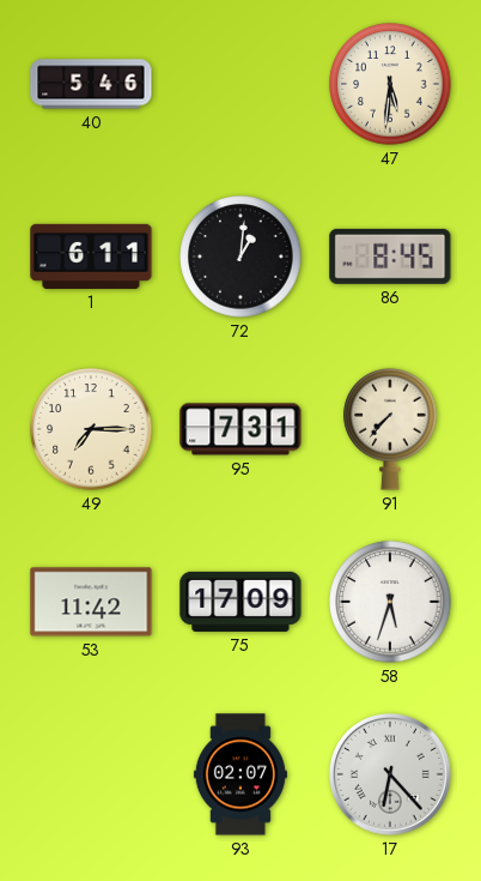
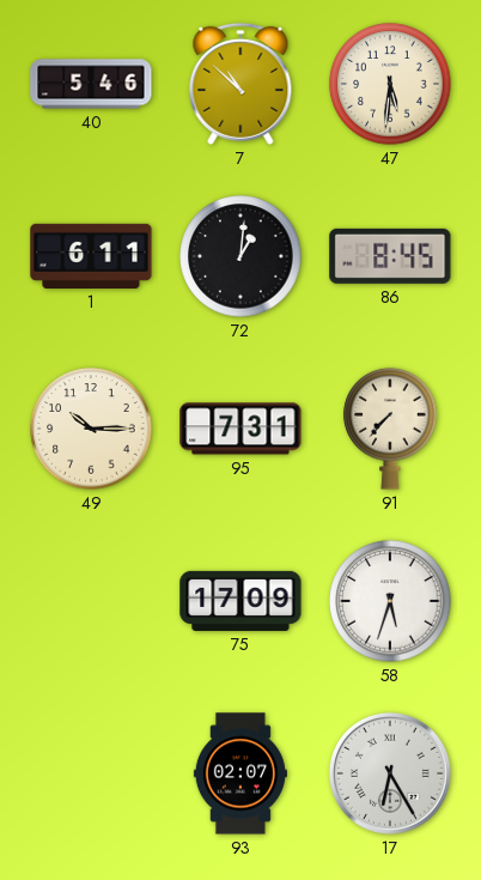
7: none -> 10:52
49: 7:15 -> 10:15
53: 11:42 -> none
17: 6:23 -> 6:25
